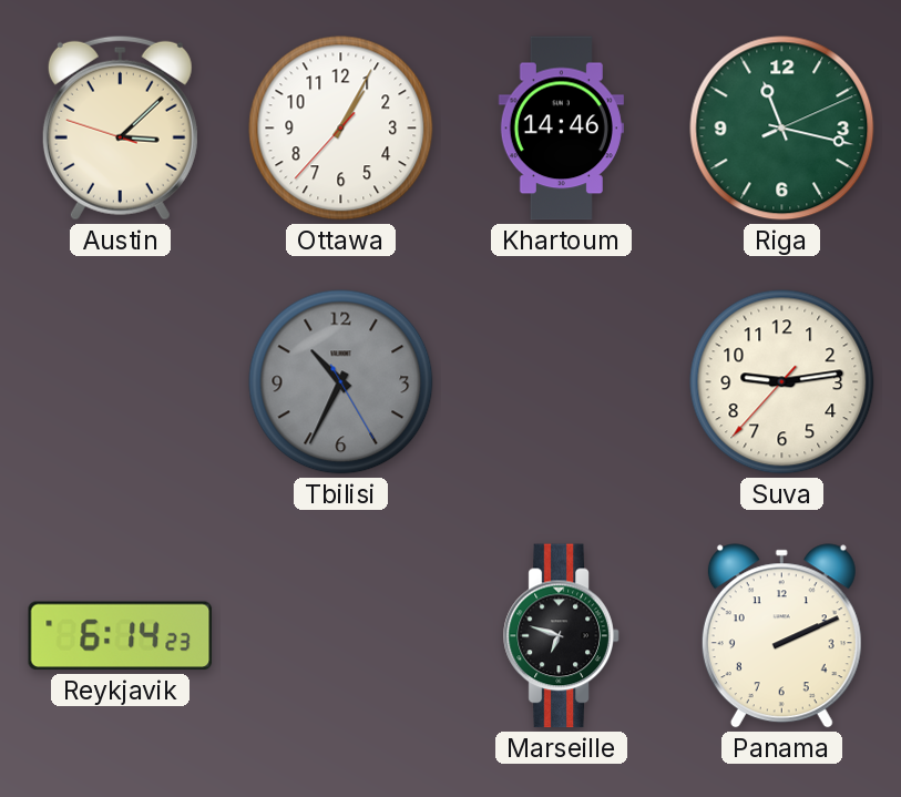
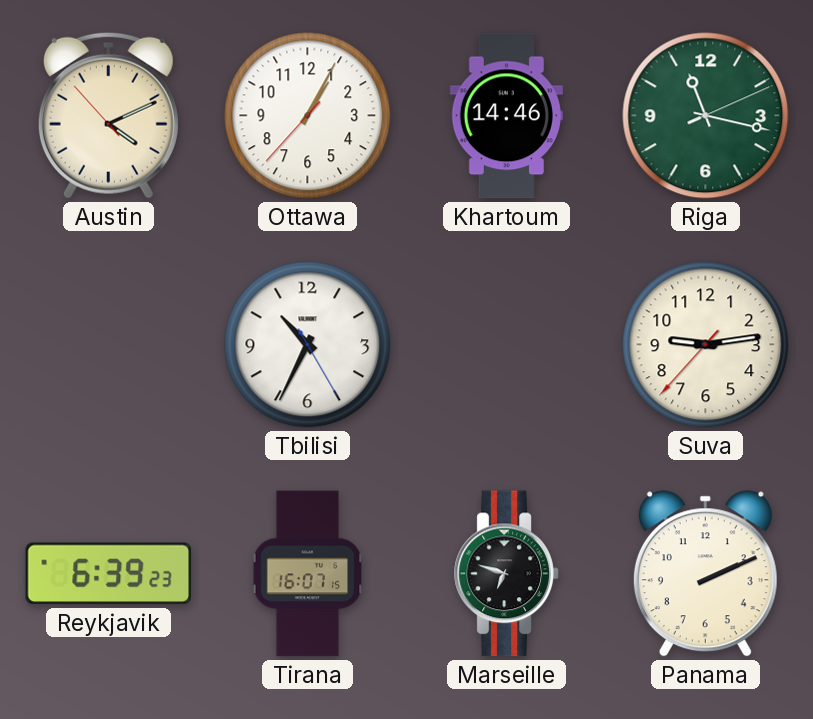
Austin: 3:07 -> 4:10
Tbilisi dial: grey -> white
Reykjavik: 6:14 -> 6:39
Tirana: none -> 16:07
